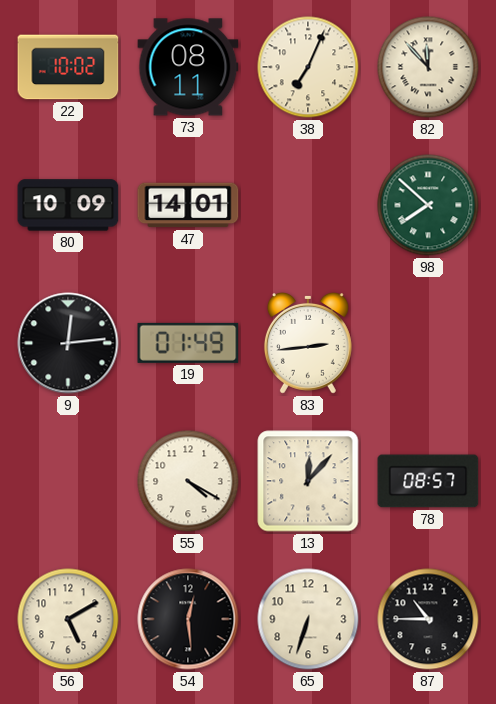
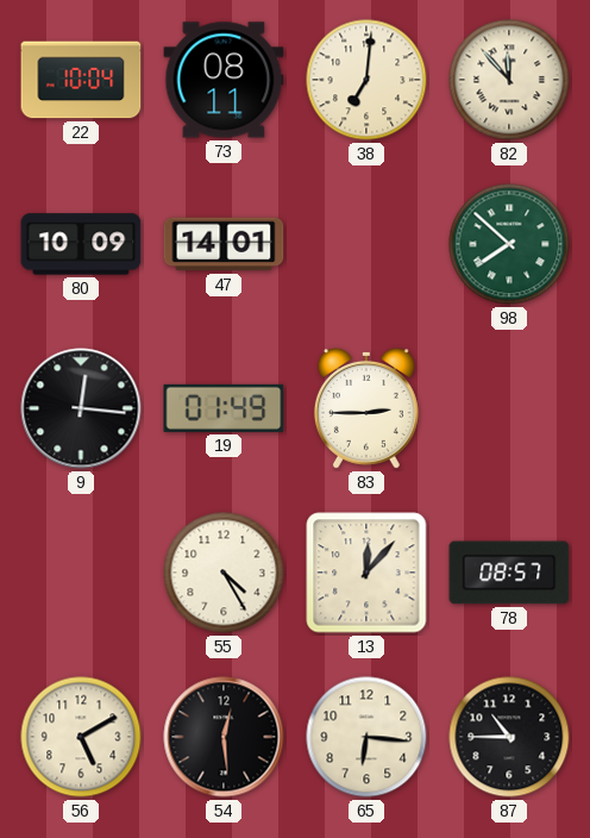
22: 10:02 -> 10:04
38: 7:04 -> 7:01
9: 12:14 -> 12:16
83: 2:44 -> 2:45
55: 4:20 -> 4:25
65: 6:33 -> 6:16
